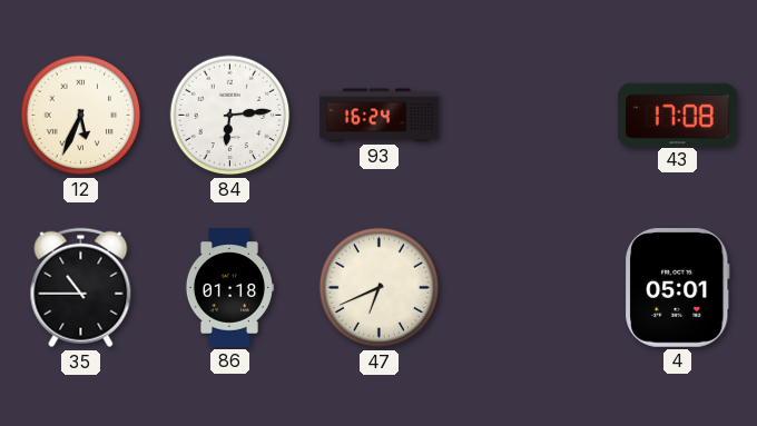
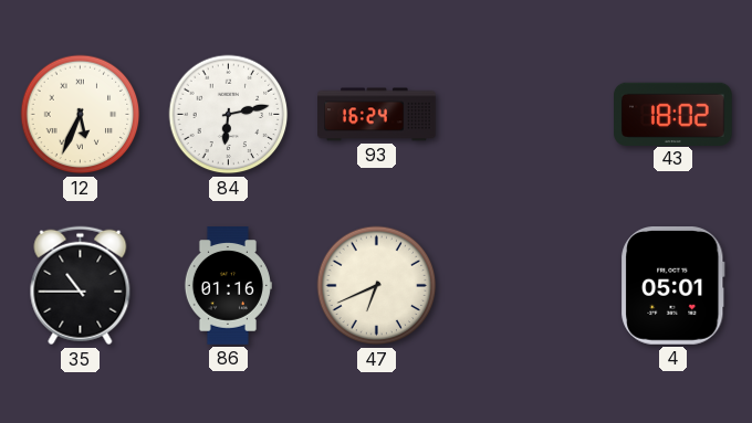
84: 6:14 -> 6:13
43: 17:08 -> 18:02
86: 01:18 -> 01:16
